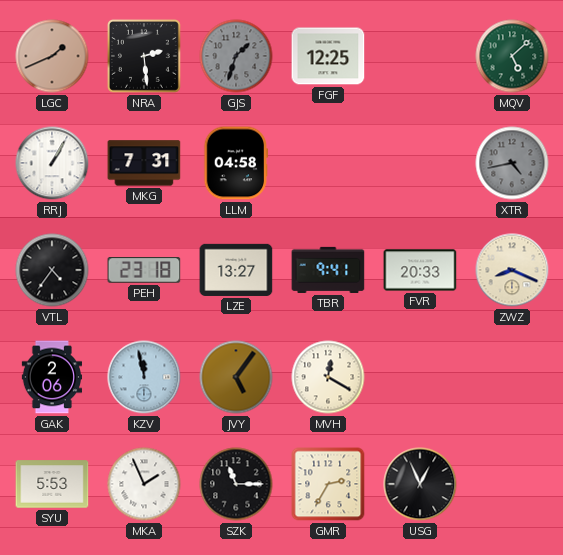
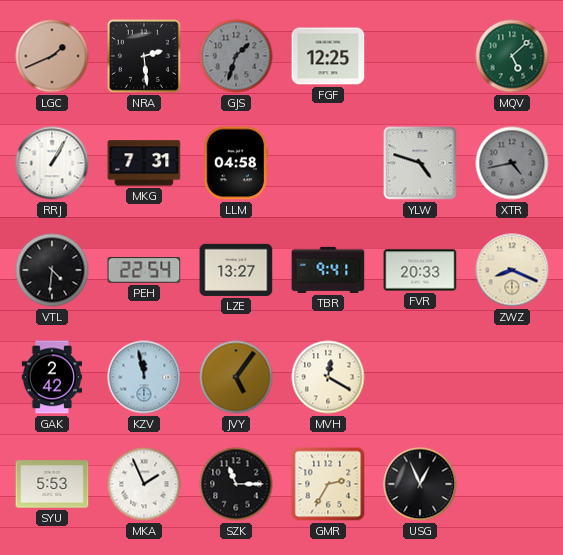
YLW: none -> 4:48
VTL: 4:36 -> 4:31
PEH: 23:18 -> 22:54
GAK: 2:06 -> 2:42
